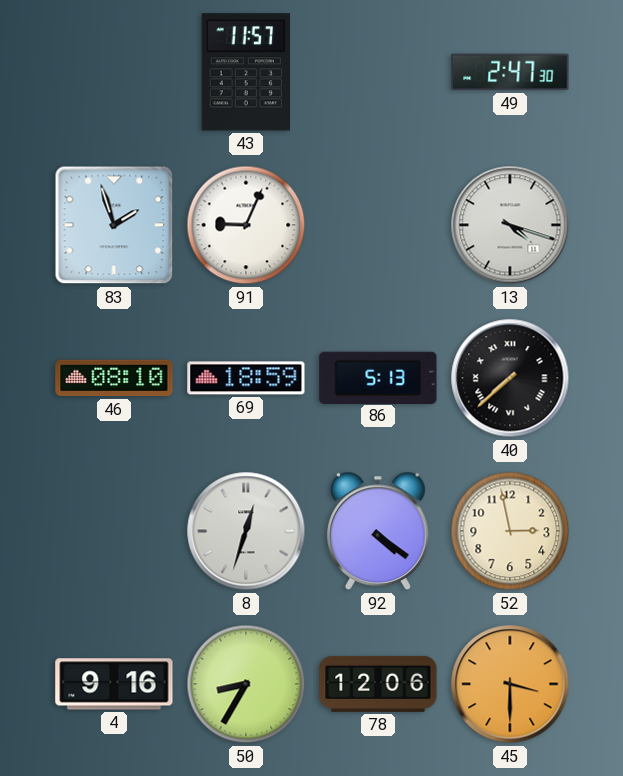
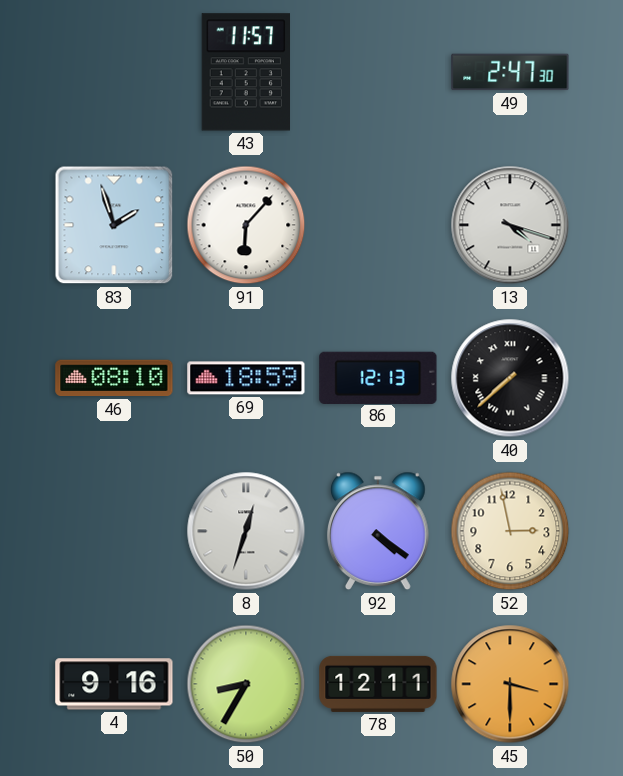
91: 9:04 -> 6:07
86: 5:13 -> 12:13
78: 12:06 -> 12:11
